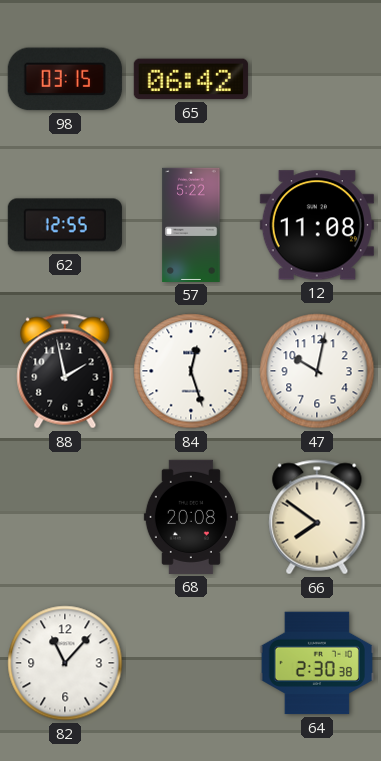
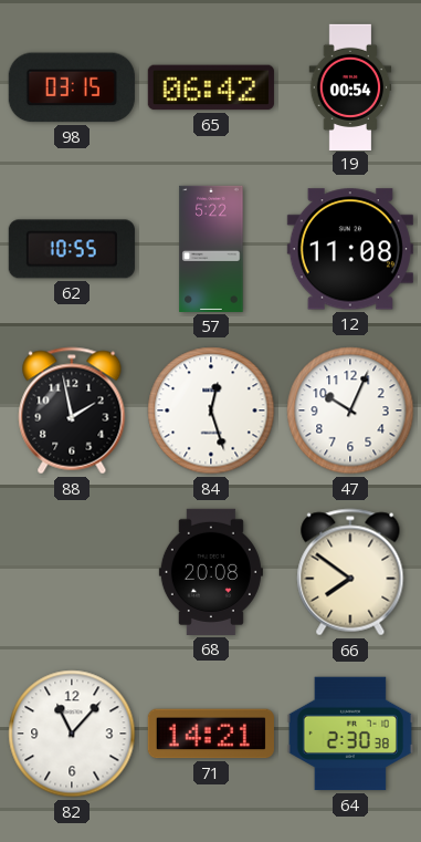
19: none -> 00:54
62: 12:55 -> 10:55
47: 10:02 -> 10:04
71: none -> 14:21
